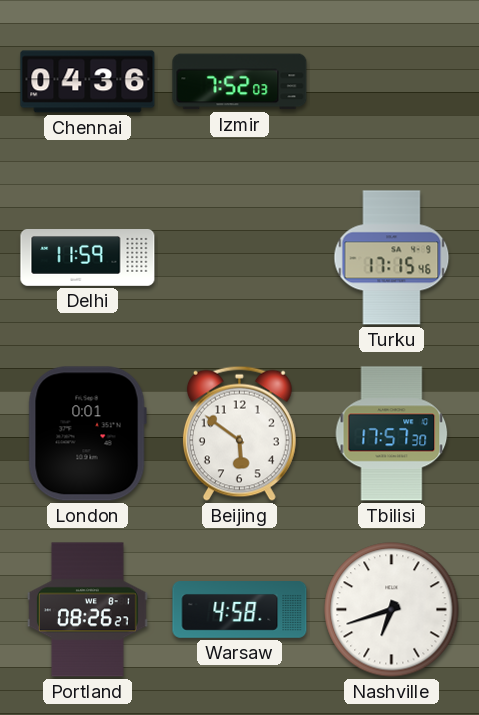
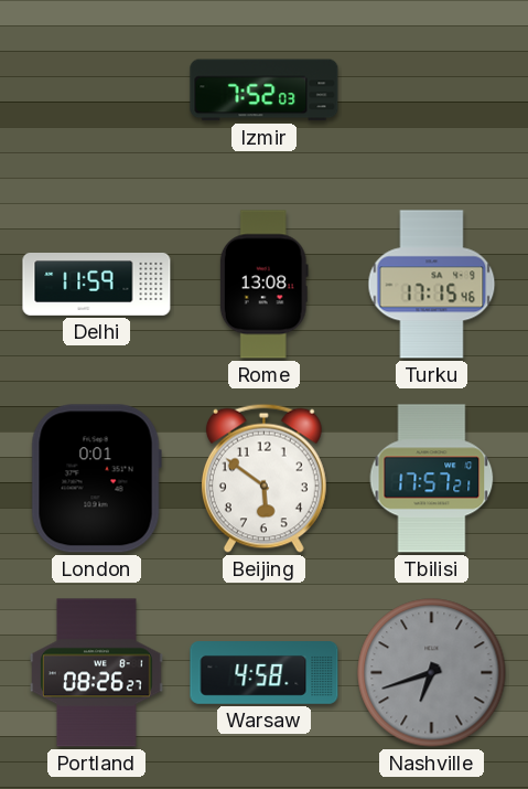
Chennai: 04:36 -> none
Rome: none -> 13:08
Tbilisi: 17:57:30 -> 17:57:21
Nashville dial: white -> grey
